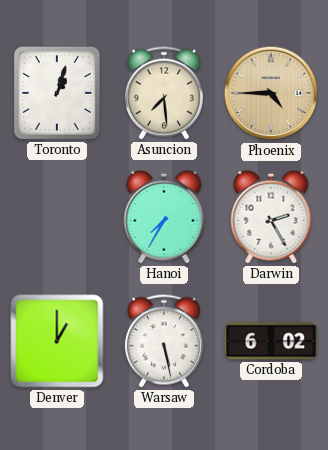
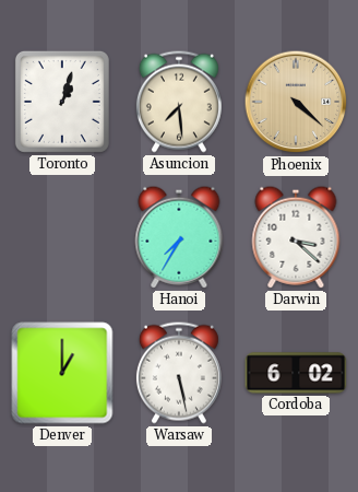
Phoenix: 4:45 -> 4:22
Darwin: 2:25 -> 3:22
